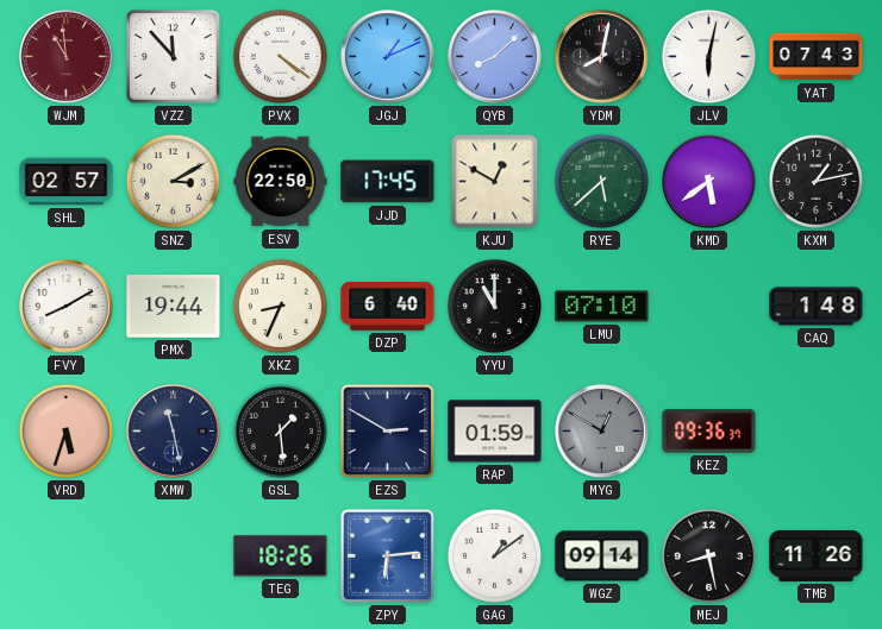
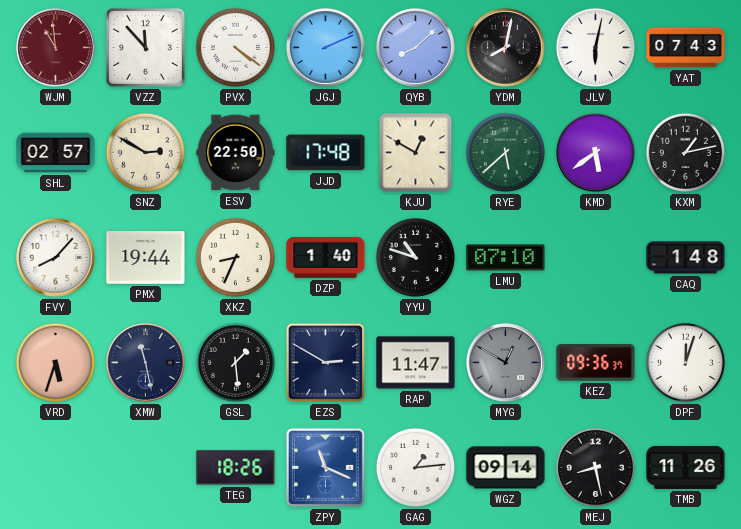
JGJ: 1:11 -> 2:11
SNZ: 3:10 -> 2:50
JJD: 17:45 -> 17:48
FVY: 8:10 -> 8:07
DZP: 6:40 -> 1:40
YYU: 11:00 -> 10:48
RAP: 01:59 -> 11:47
DPF: none -> 12:03
ZPY: 6:14 -> 11:19
GAG: 1:09 -> 1:14
